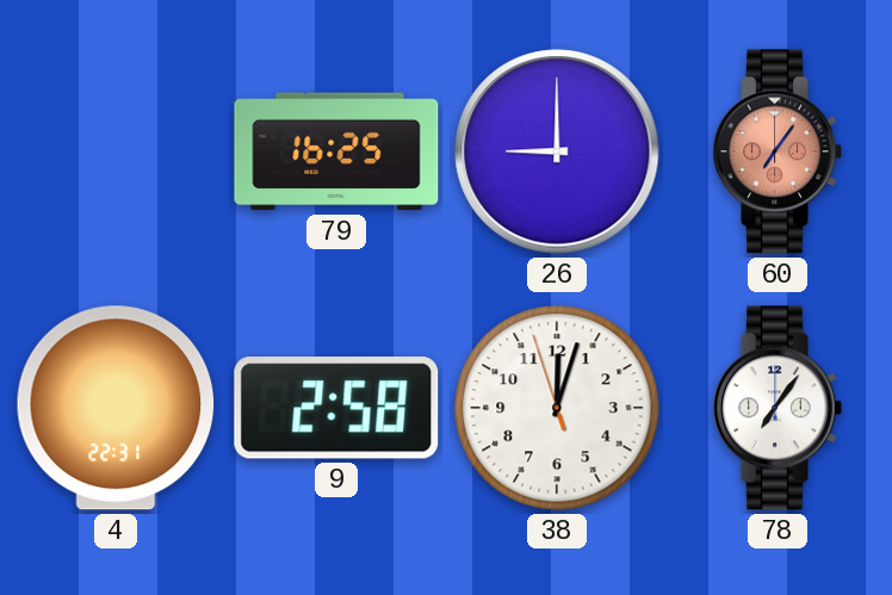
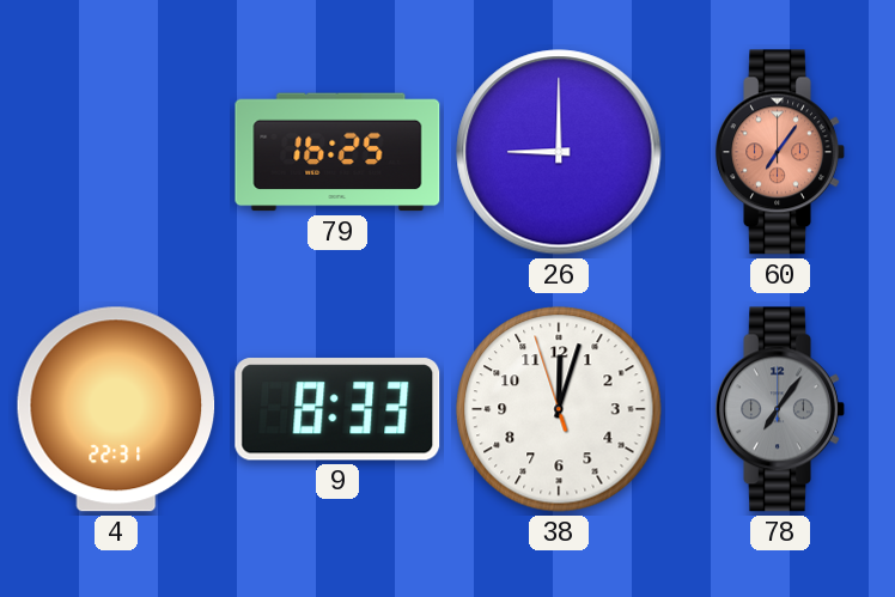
9: 2:58 -> 8:33
78 dial: white -> grey
